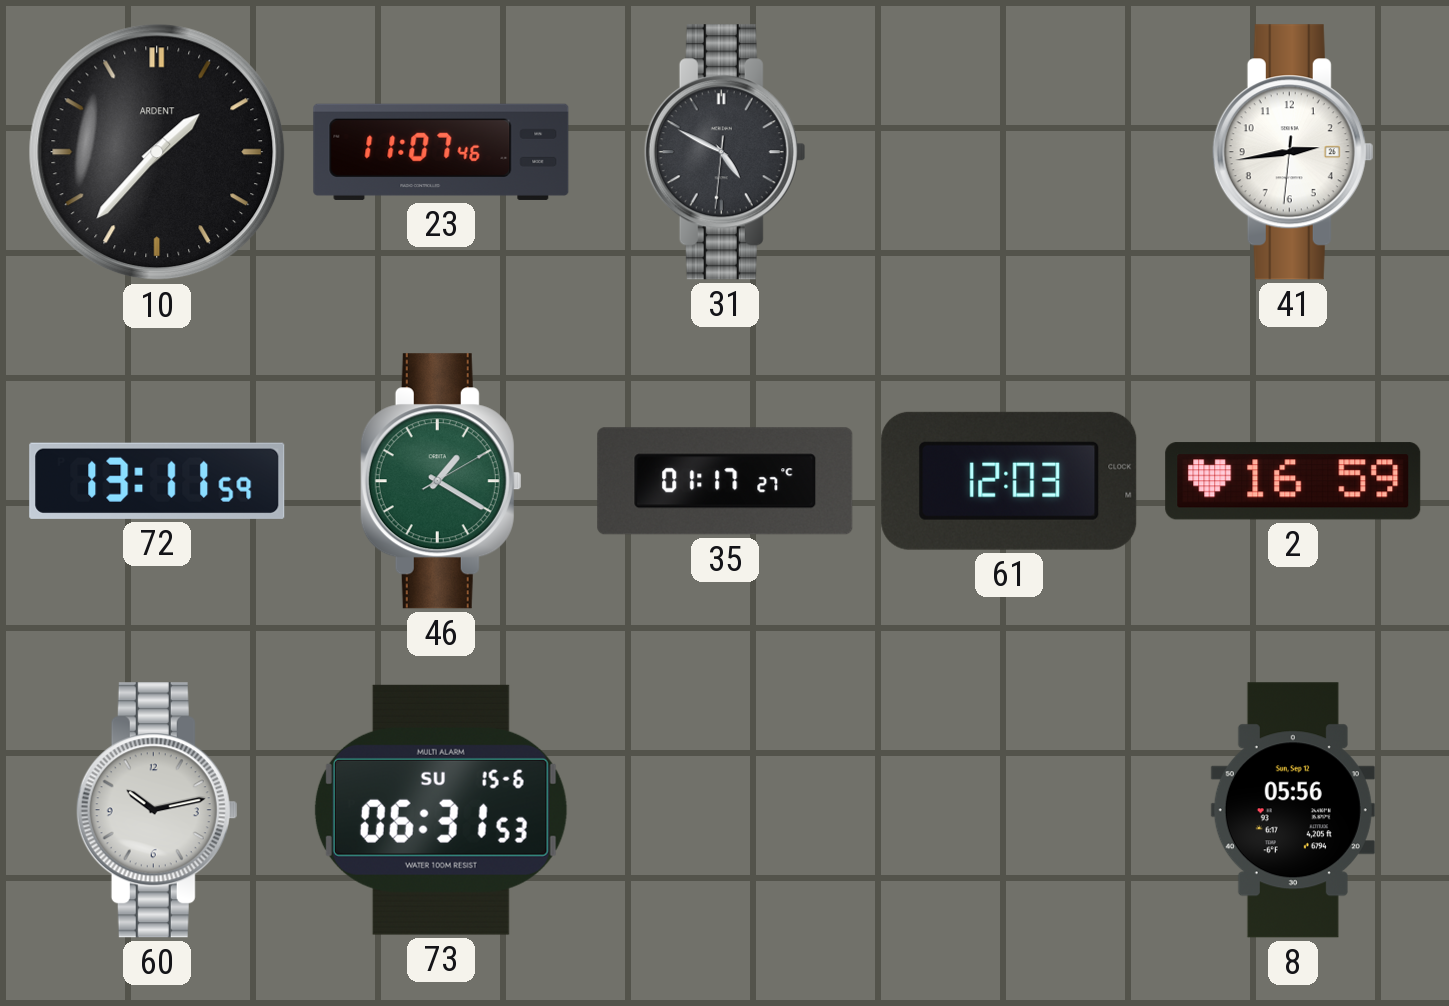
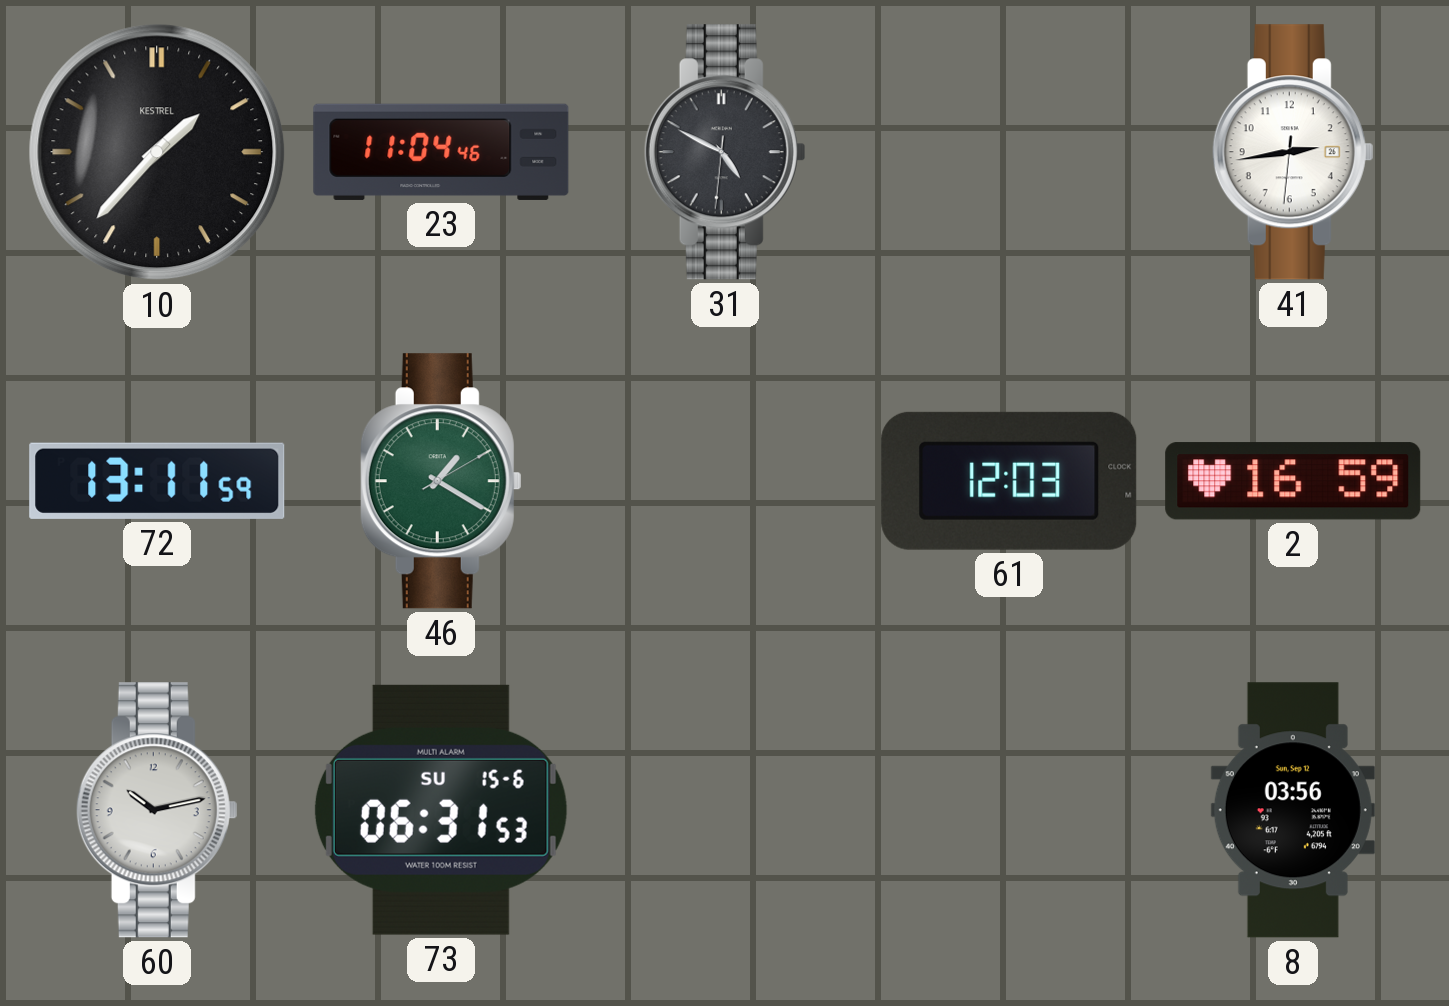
10 brand: ARDENT -> KESTREL
23: 11:07 -> 11:04
35: 01:17 -> none
8: 05:56 -> 03:56
